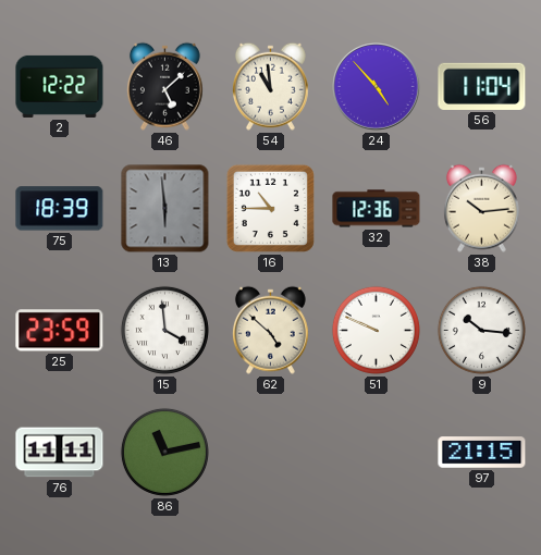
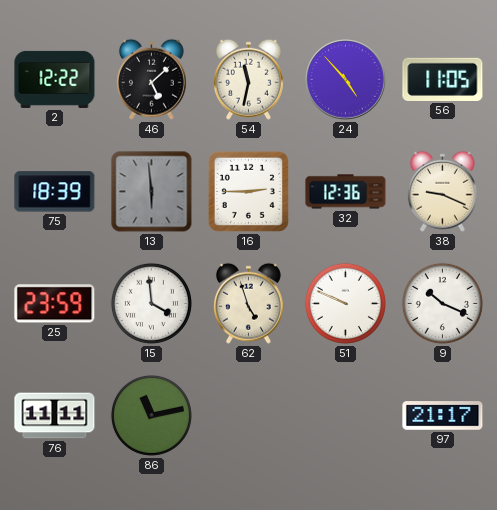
54: 10:59 -> 11:32
56: 11:04 -> 11:05
16: 10:45 -> 2:45
38: 10:14 -> 9:19
62: 4:52 -> 4:57
9: 10:16 -> 10:19
97: 21:15 -> 21:17
